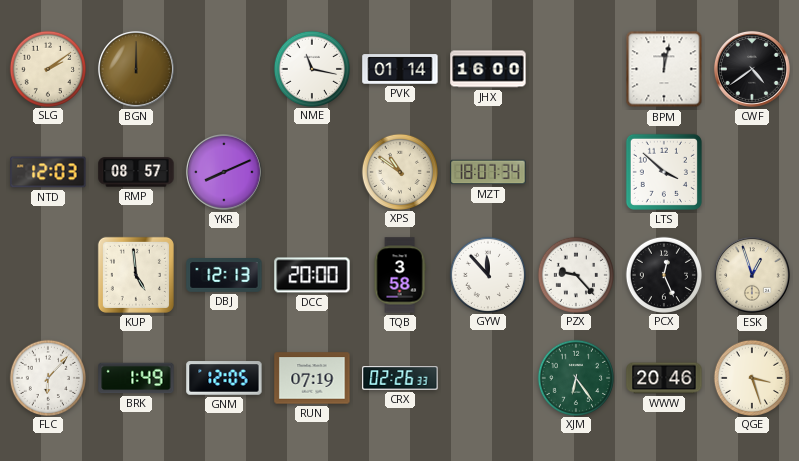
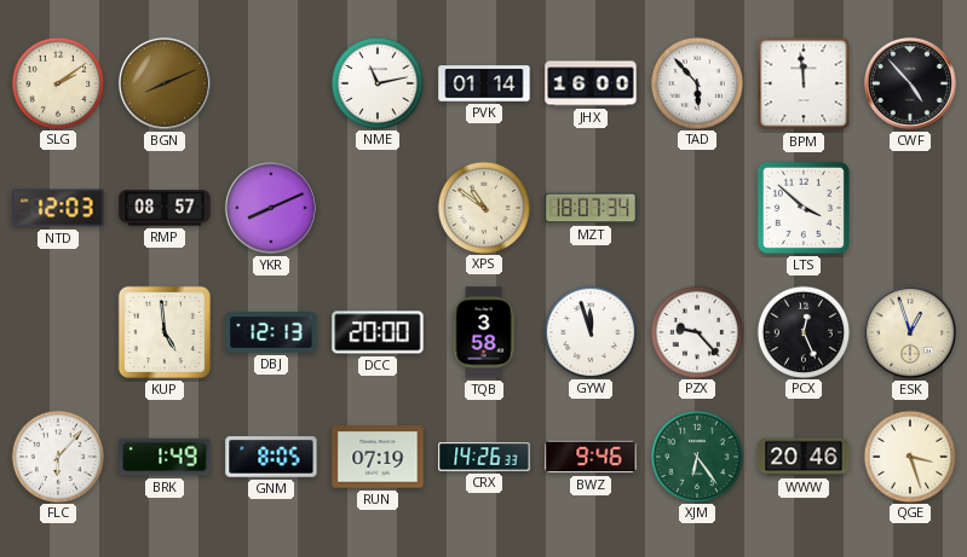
BGN: 12:00 -> 8:11
NME: 11:17 -> 11:13
TAD: none -> 5:53
BPM: 12:02 -> 11:59
CWF: 4:39 -> 4:53
GYW: 11:53 -> 11:57
GNM: 12:05 -> 8:05
CRX: 02:26 -> 14:26
BWZ: none -> 9:46
